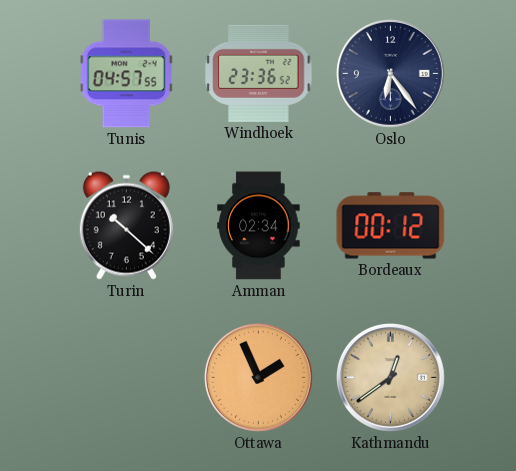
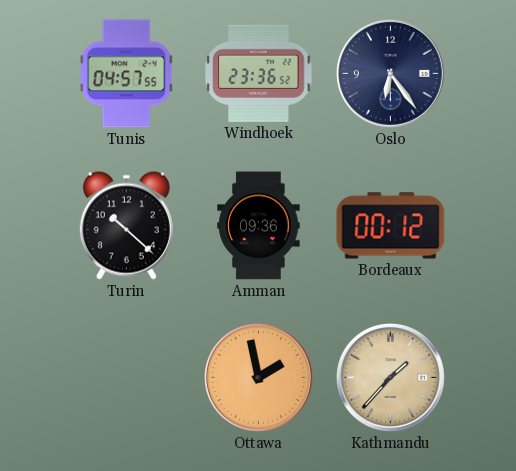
Amman: 02:34 -> 09:36
Ottawa: 1:56 -> 1:58
Kathmandu: 12:39 -> 1:37
